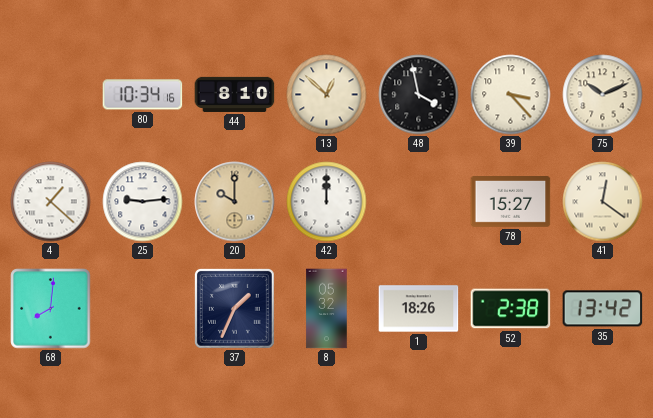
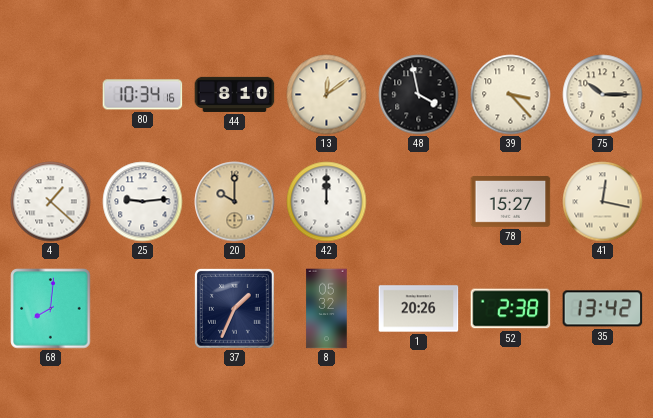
13: 12:52 -> 12:09
75: 10:11 -> 10:15
41: 12:21 -> 12:17
1: 18:26 -> 20:26
